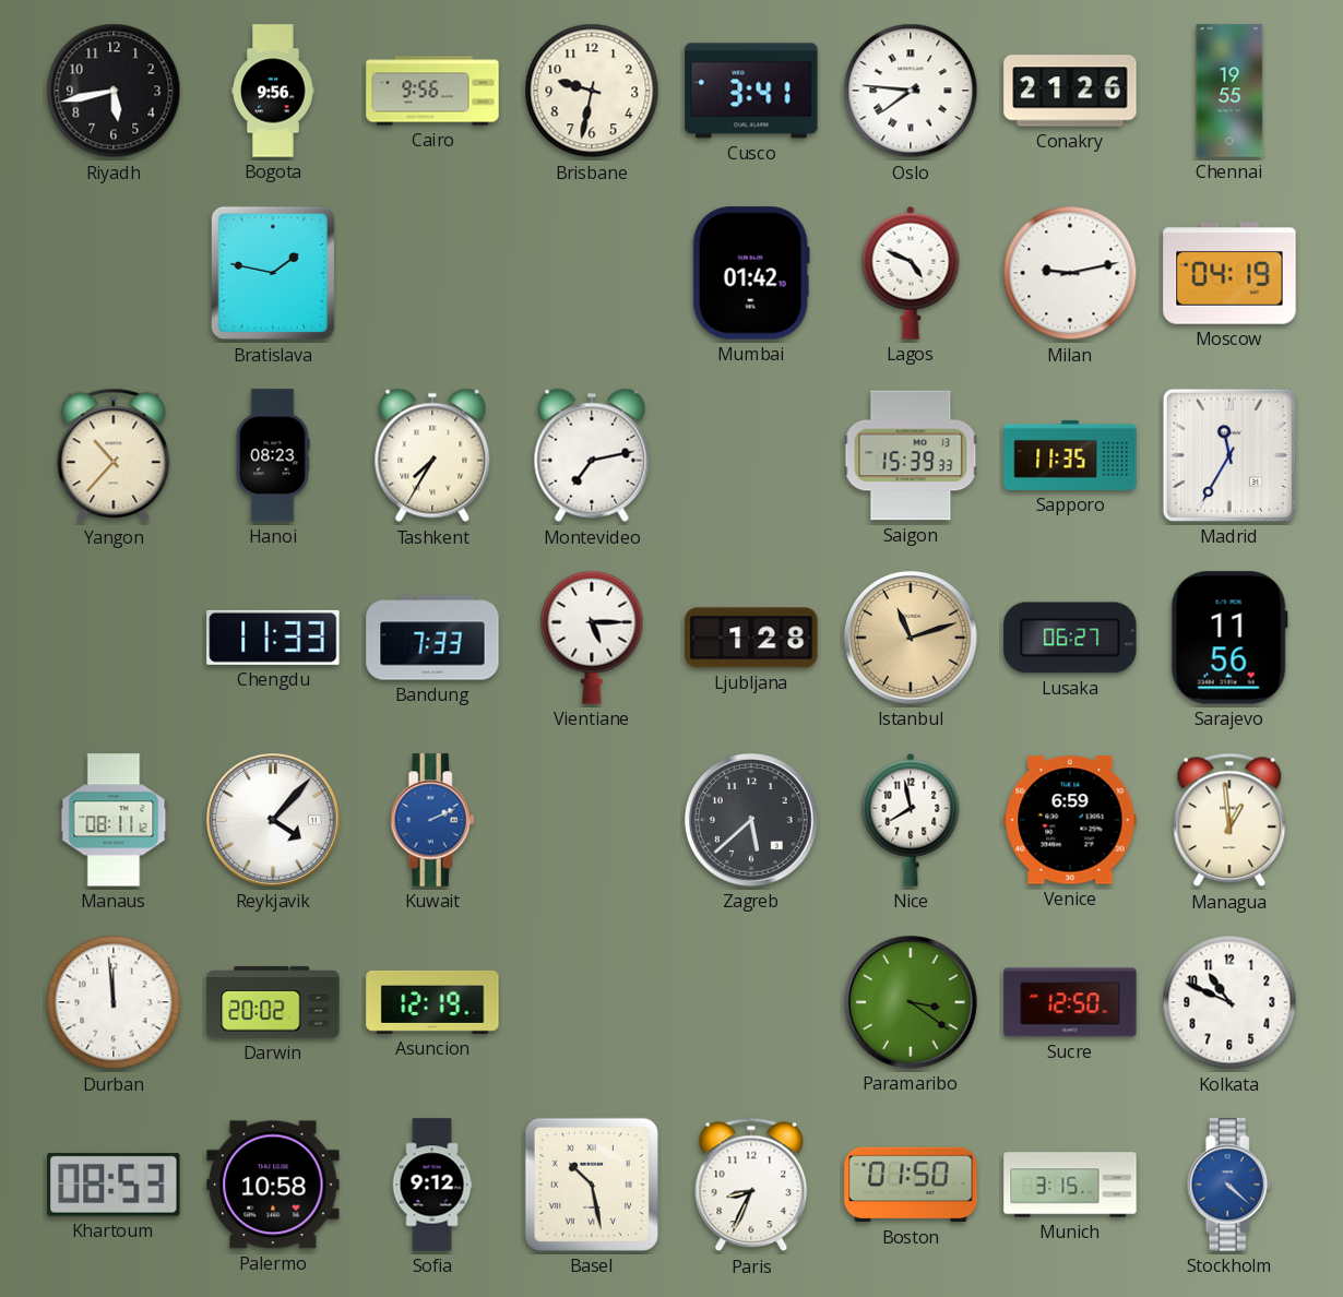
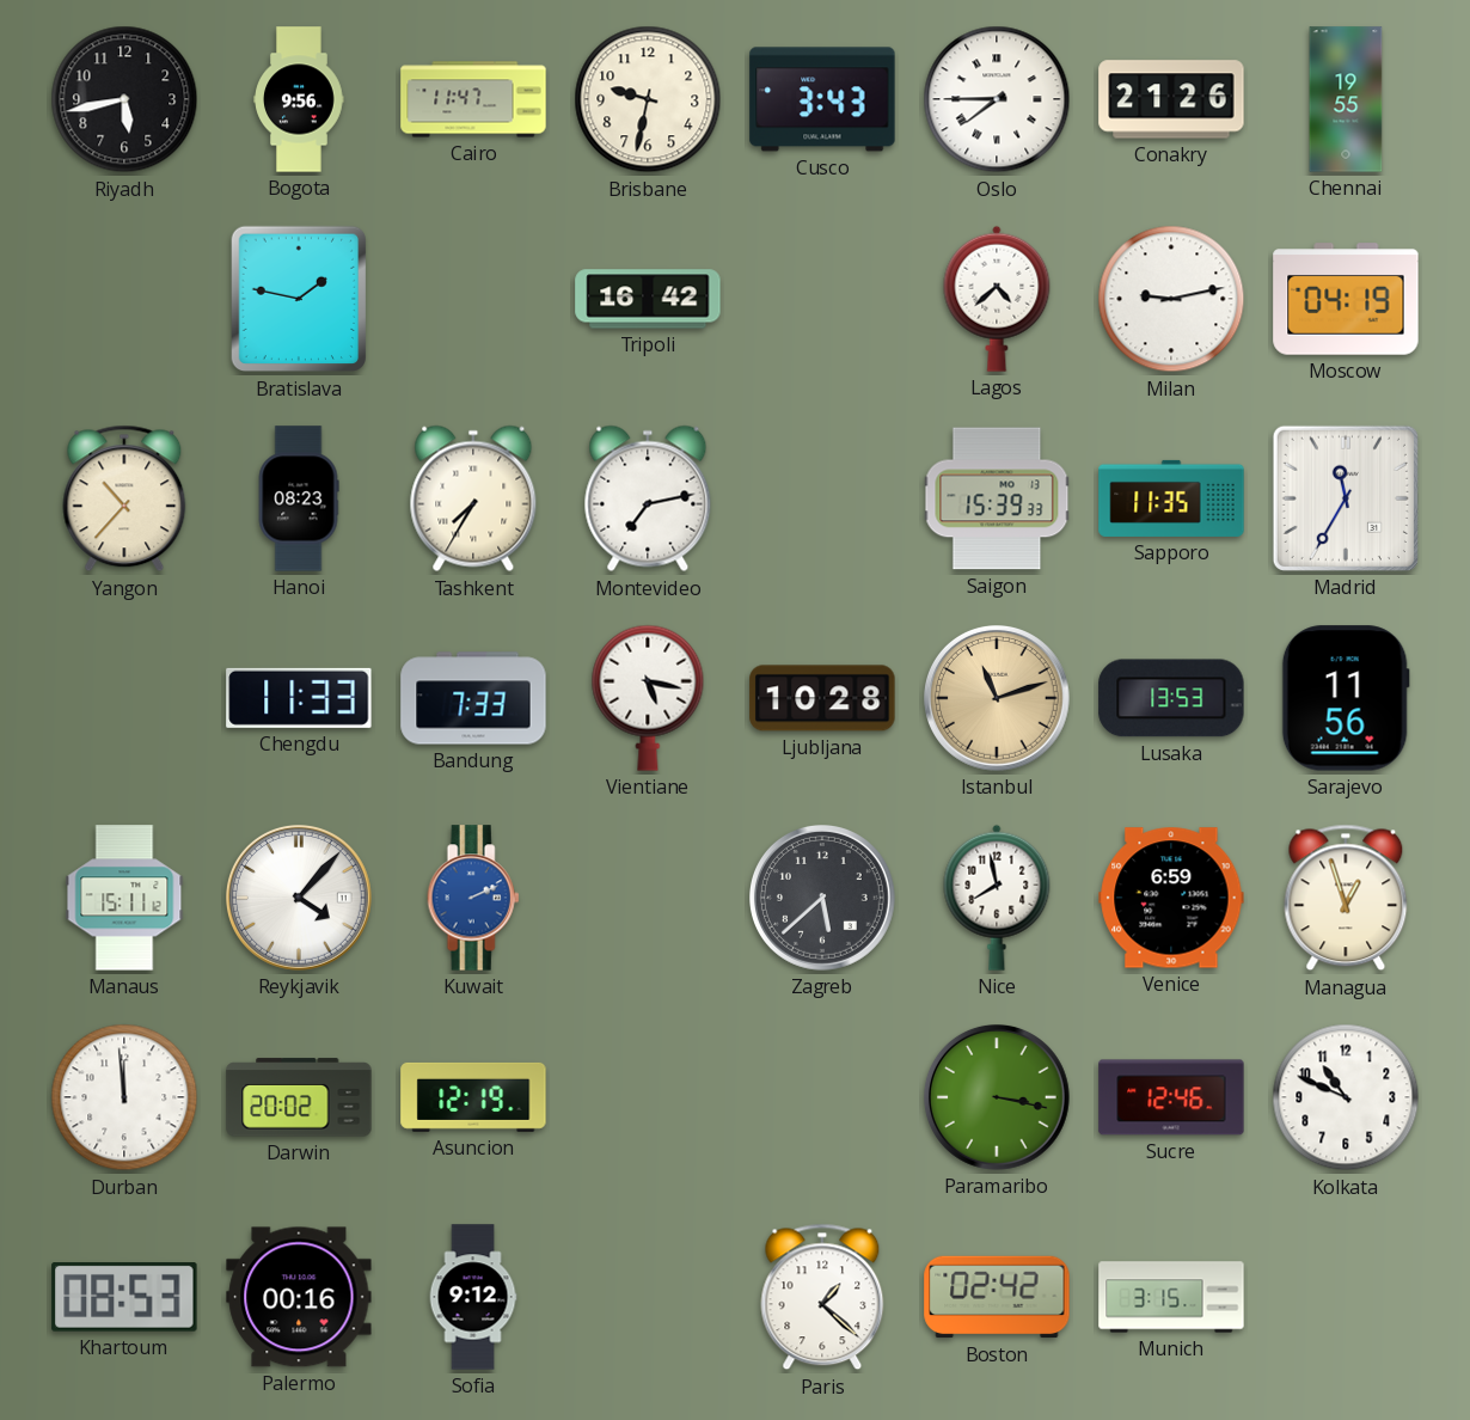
Cairo: 9:56 -> 11:47
Cusco: 3:41 -> 3:43
Oslo: 7:46 -> 7:45
Tripoli: none -> 16:42
Mumbai: 01:42 -> none
Lagos: 4:49 -> 4:38
Vientiane: 5:15 -> 5:17
Ljubljana: 1:28 -> 10:28
Lusaka: 06:27 -> 13:53
Manaus: 08:11 -> 15:11
Managua: 12:59 -> 12:57
Paramaribo: 3:21 -> 3:17
Sucre: 12:50 -> 12:46
Palermo: 10:58 -> 00:16
Basel: 10:28 -> none
Paris: 8:34 -> 1:22
Boston: 01:50 -> 02:42
Stockholm: 4:22 -> none
